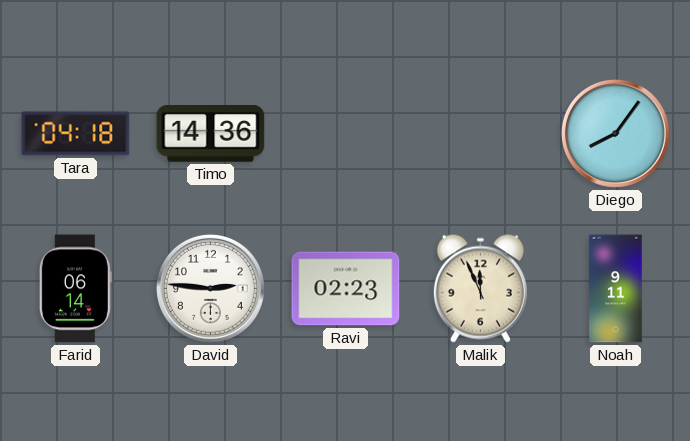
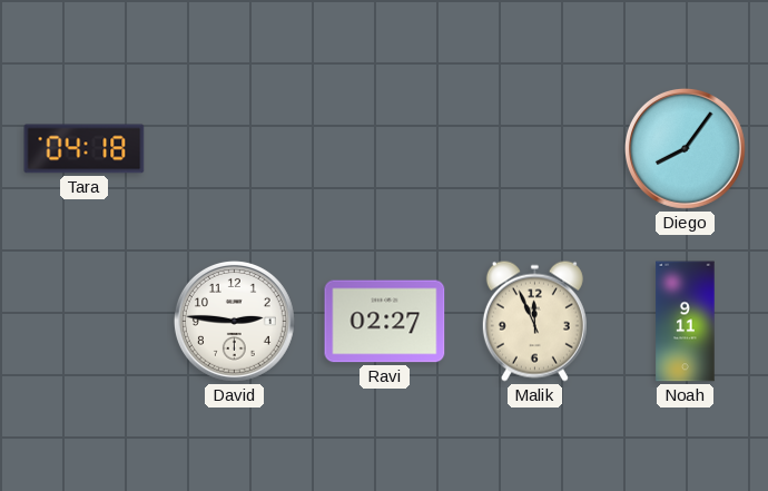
Timo: 14:36 -> none
Farid: 06:14 -> none
Ravi: 02:23 -> 02:27
